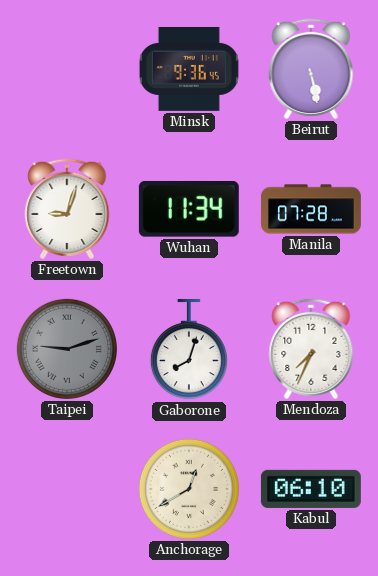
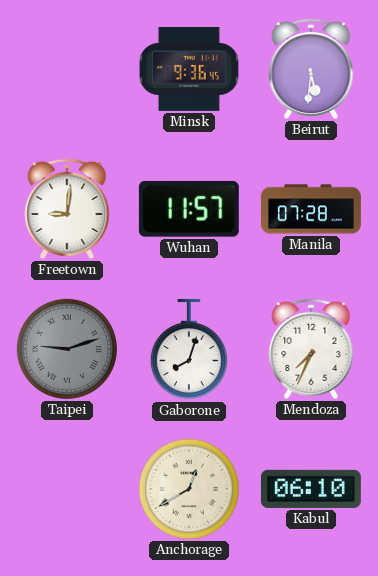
Beirut: 5:28 -> 5:31
Freetown: 9:03 -> 9:01
Wuhan: 11:34 -> 11:57
